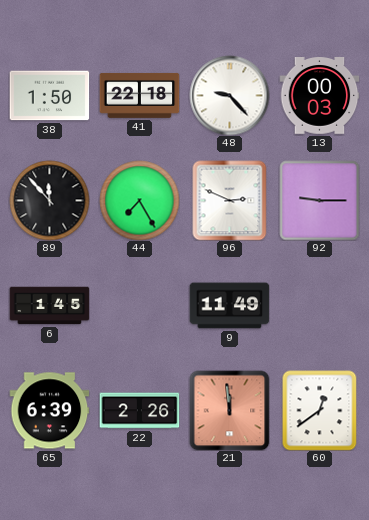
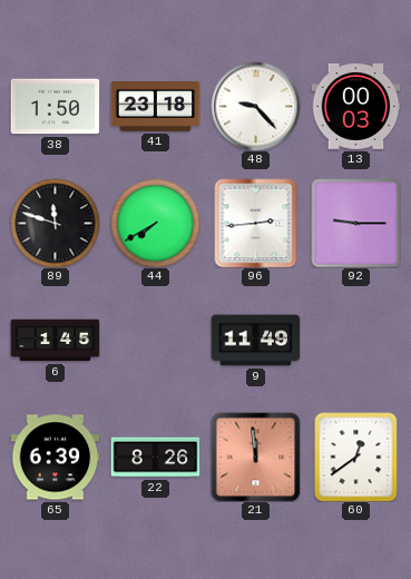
41: 22:18 -> 23:18
89: 11:53 -> 11:48
44: 7:25 -> 7:40
96: 2:49 -> 2:44
22: 2:26 -> 8:26
